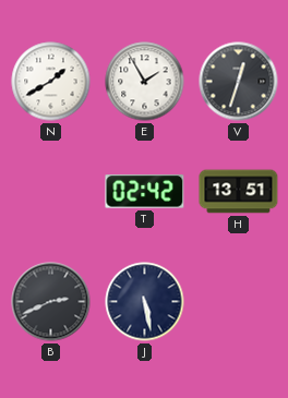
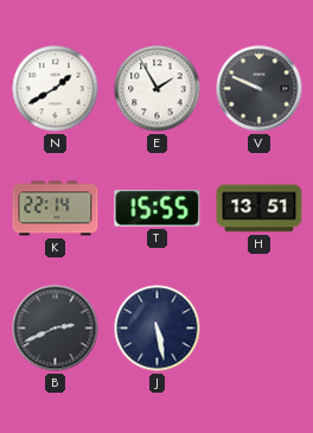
V: 12:33 -> 9:49
K: none -> 22:14
T: 02:42 -> 15:55
